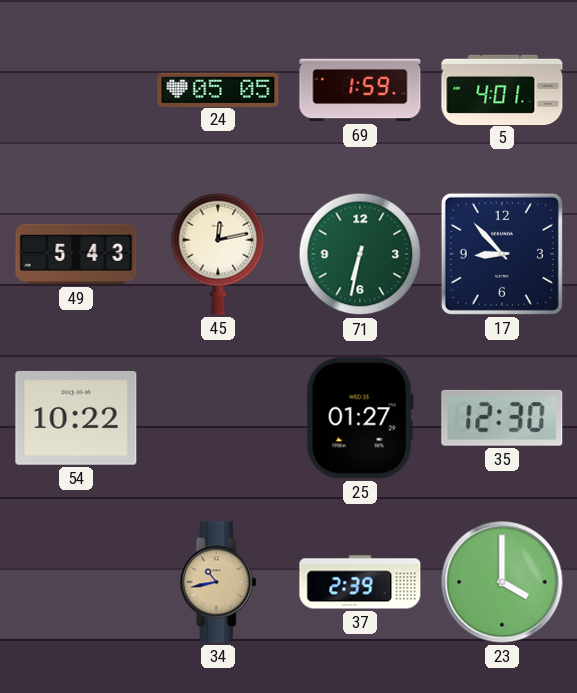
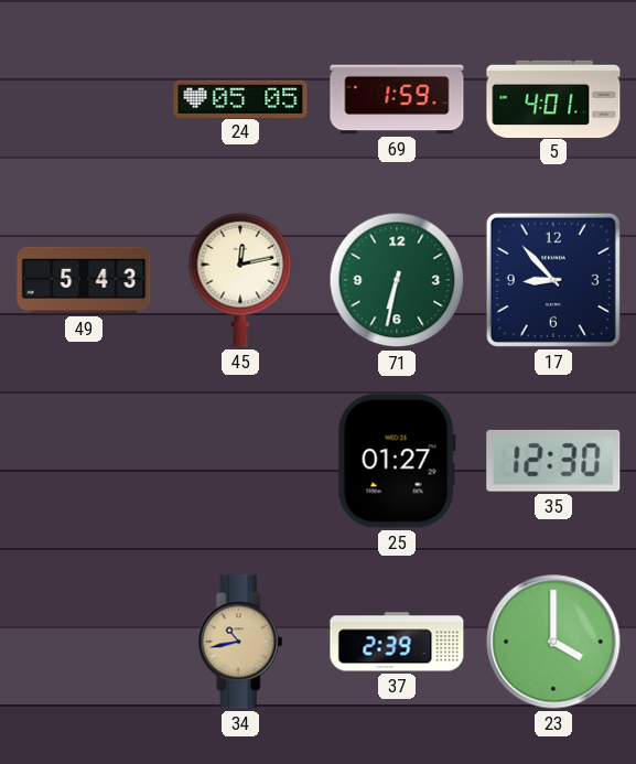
54: 10:22 -> none
